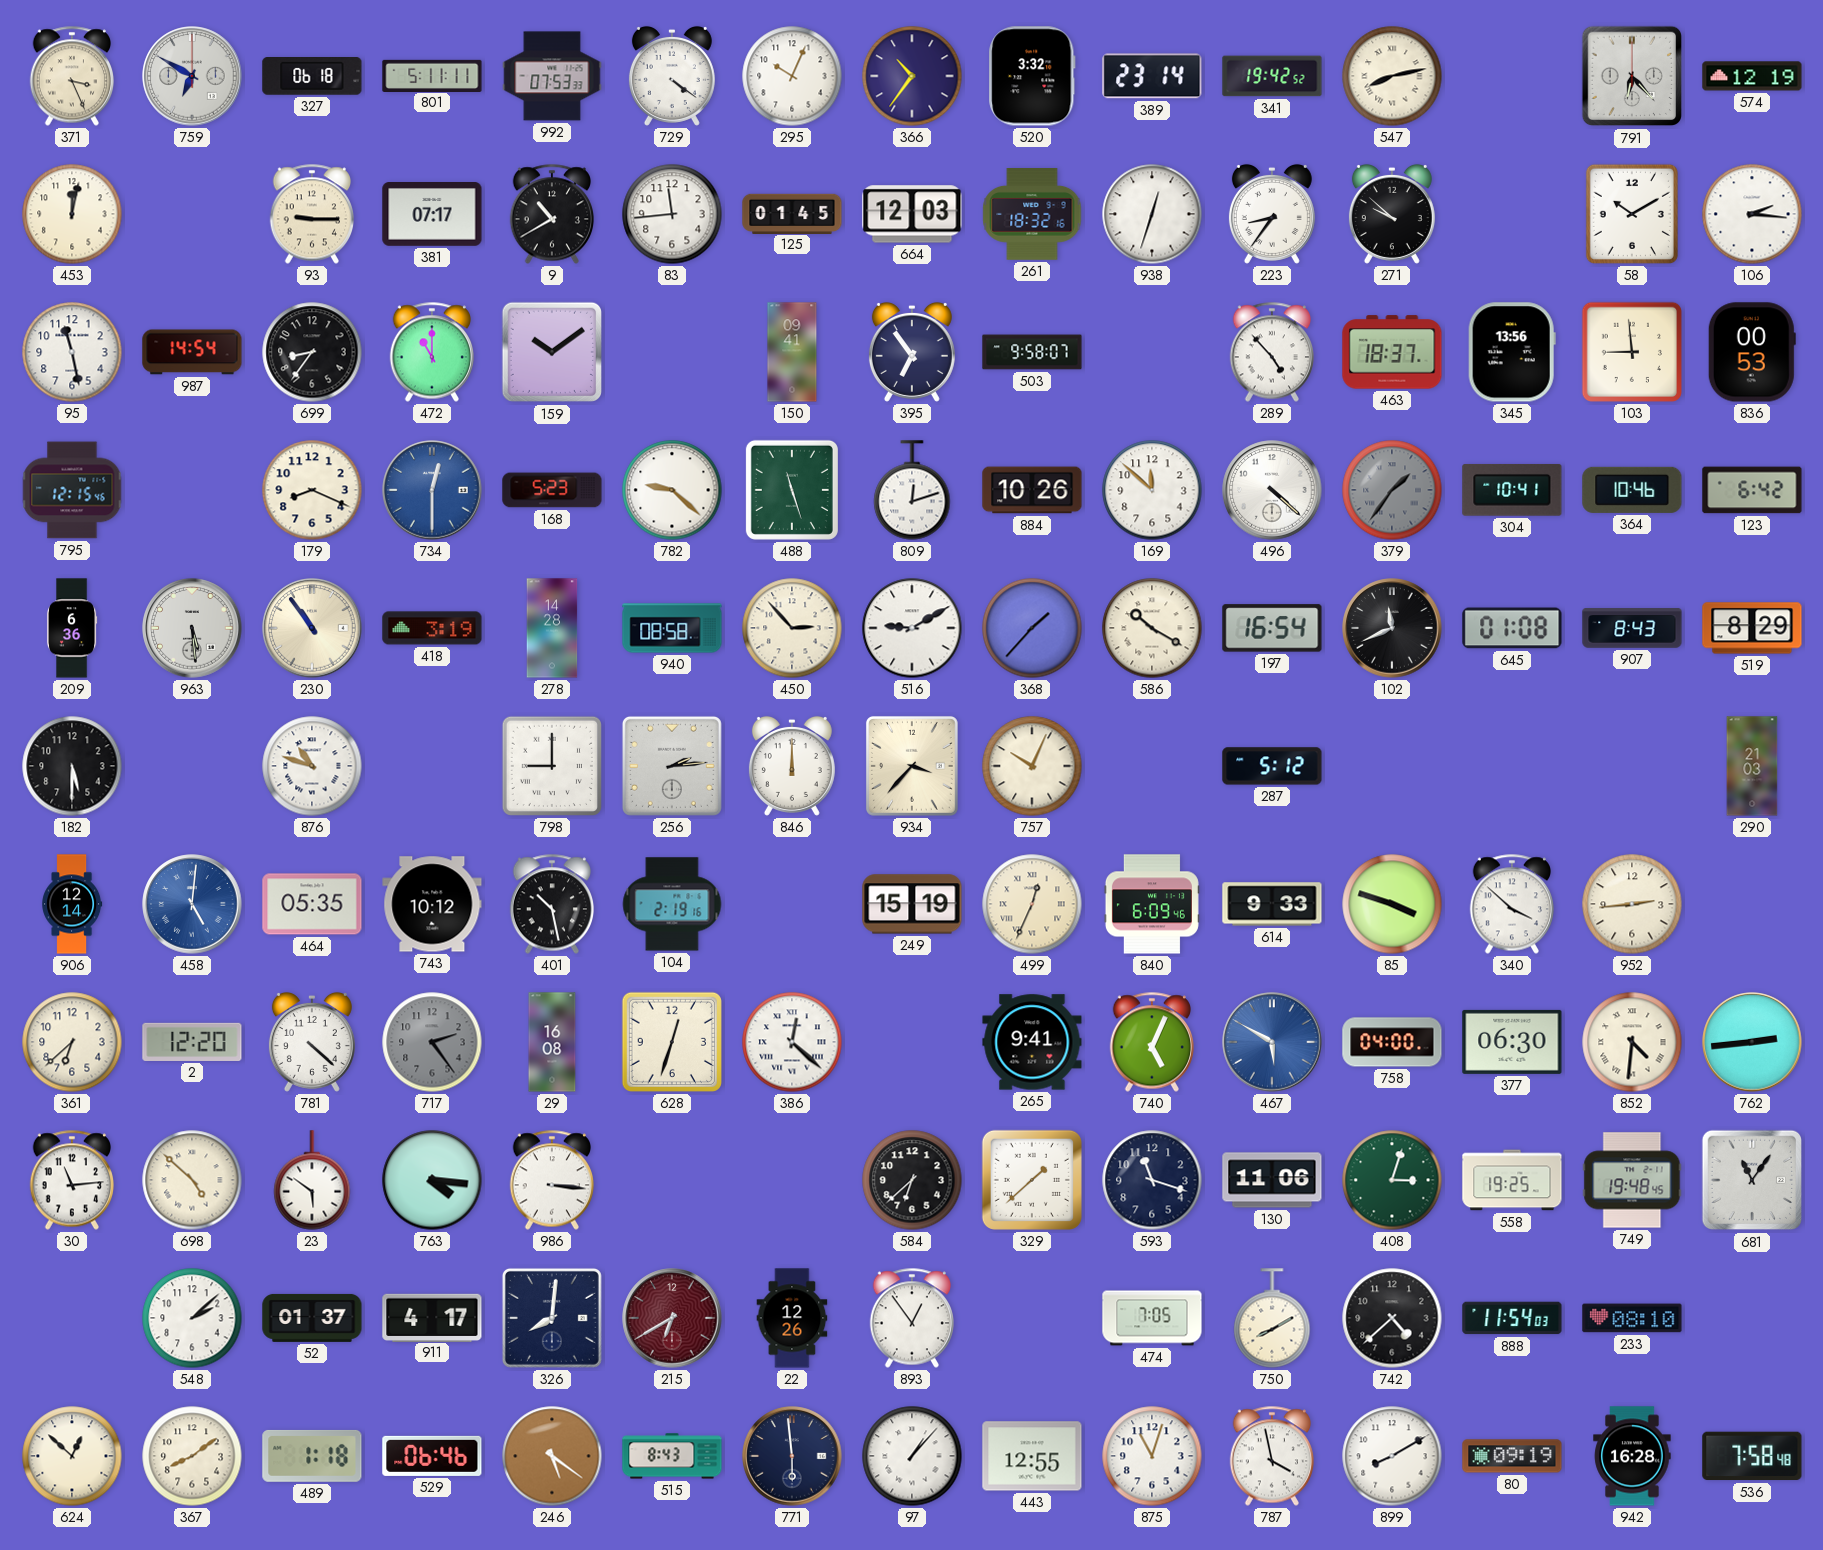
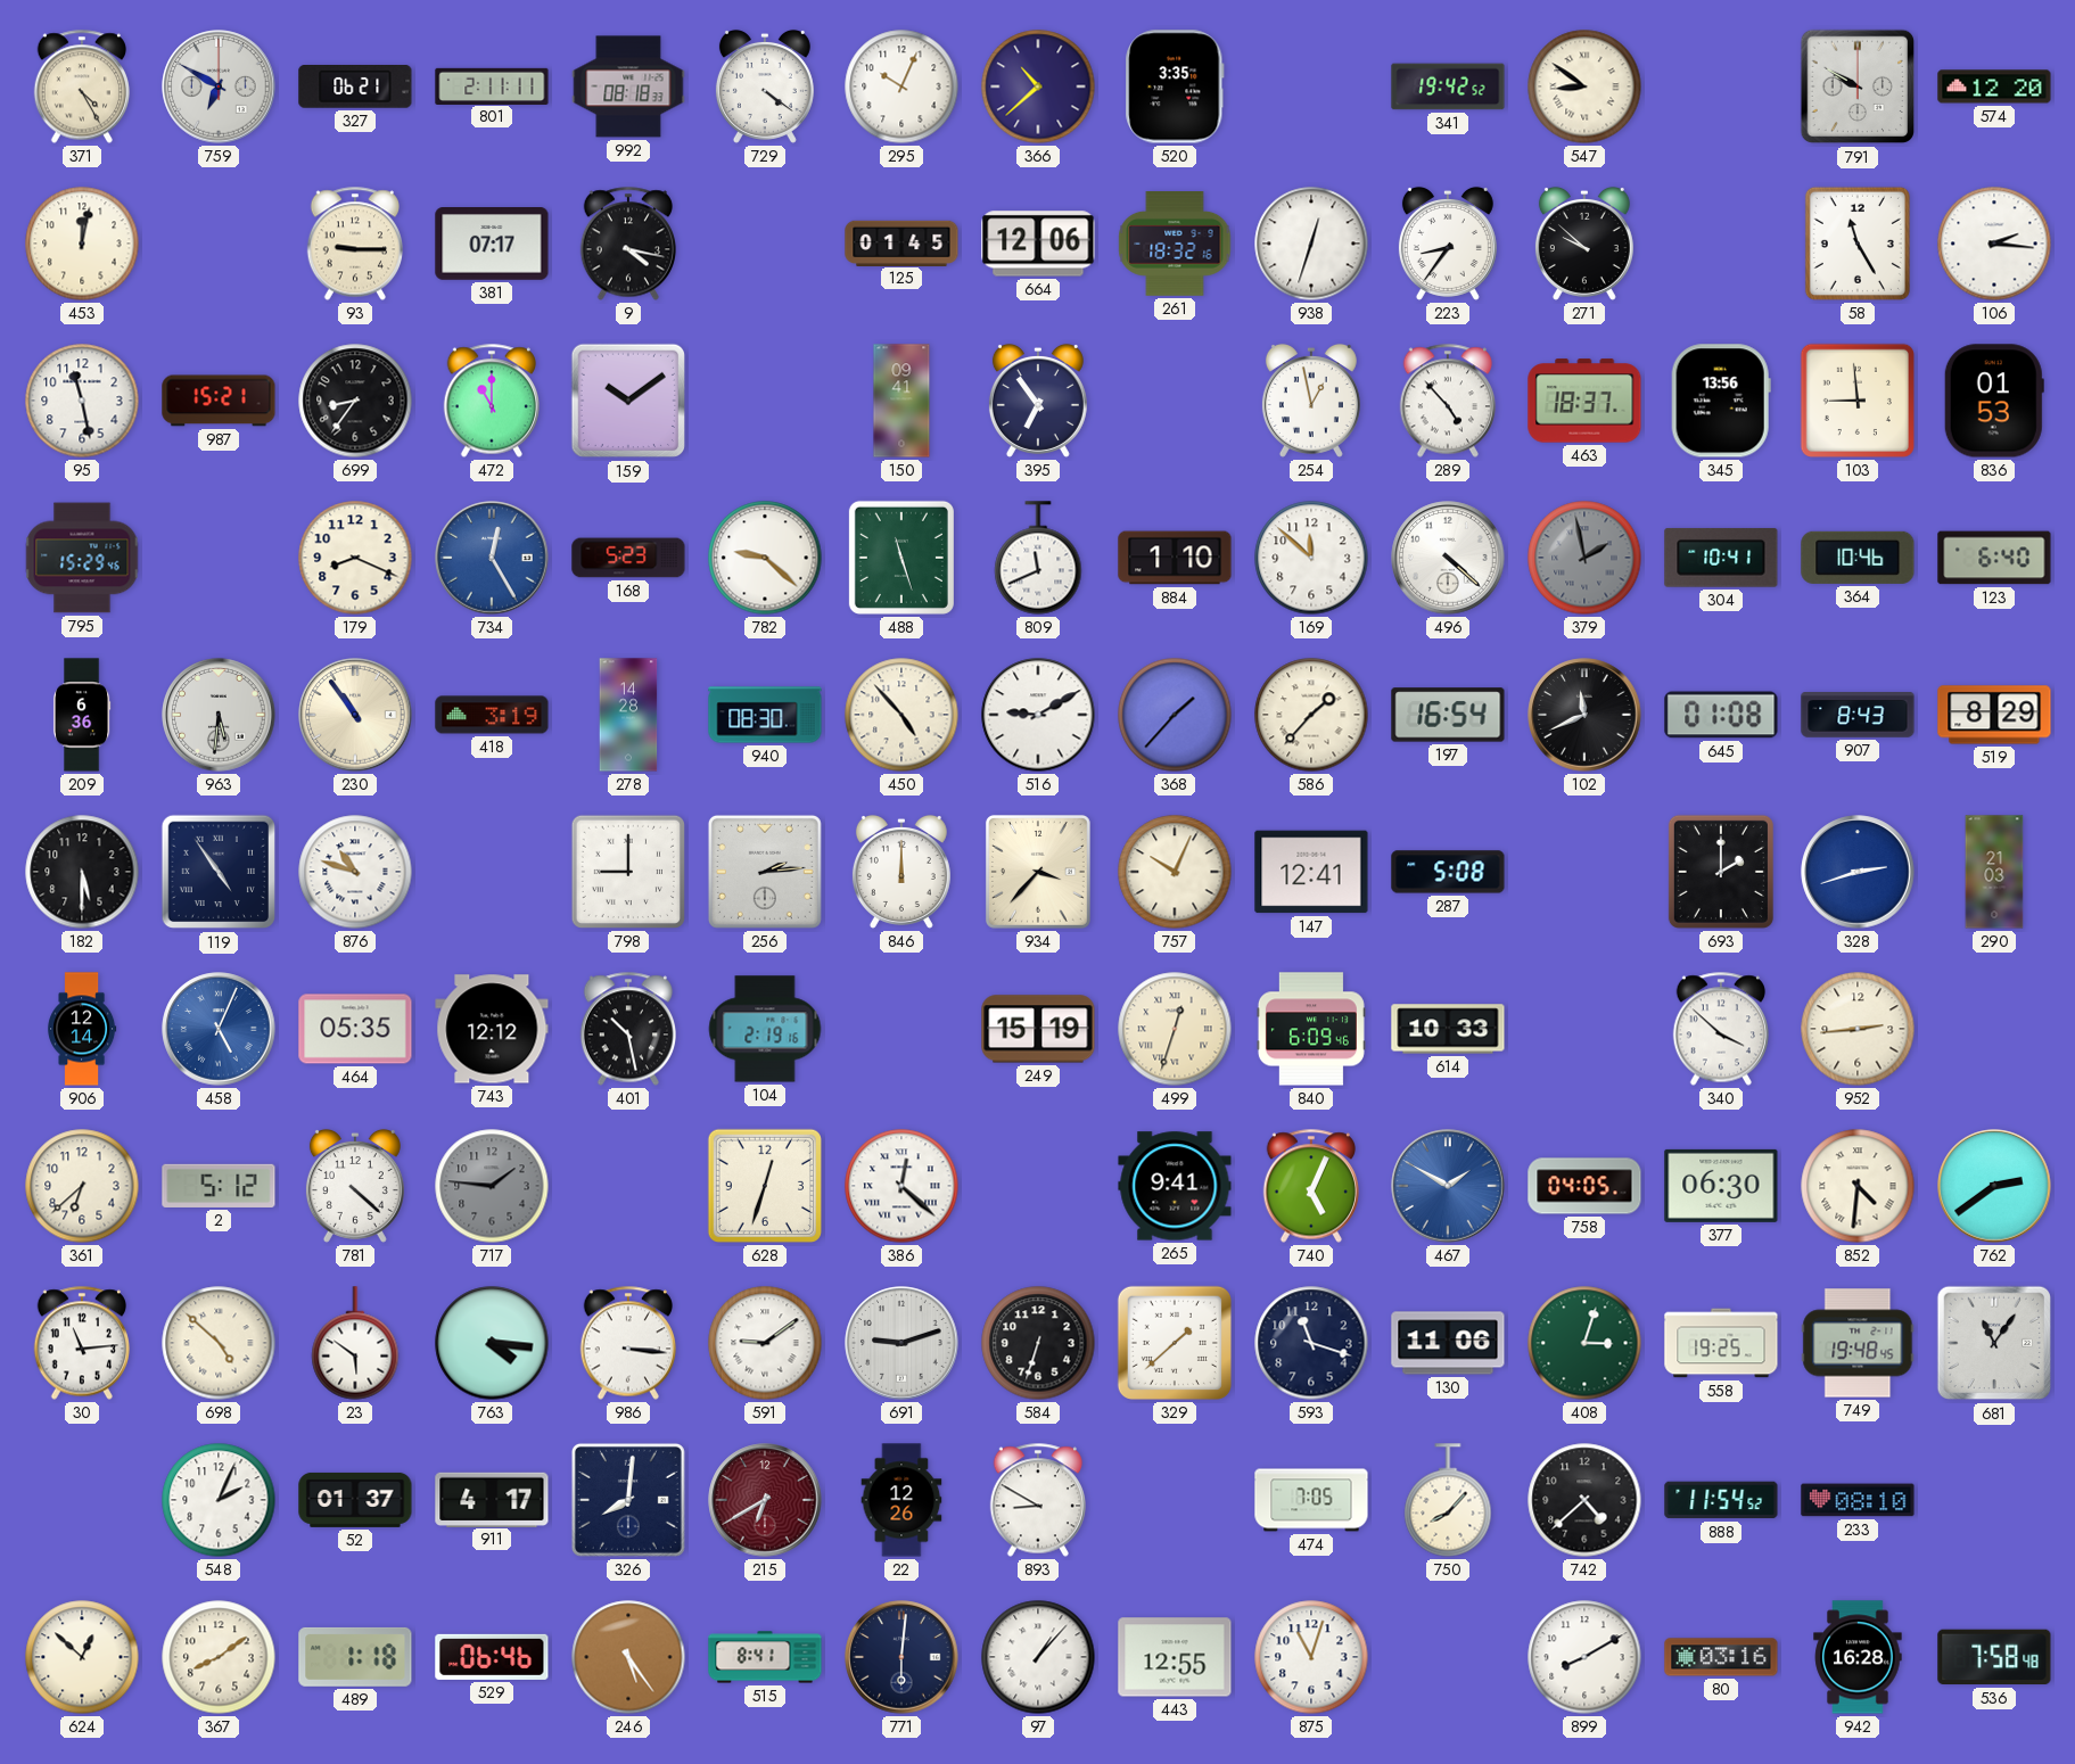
371: 3:26 -> 4:25
327: 06:18 -> 06:21
801: 5:11 -> 2:11
992: 07:53 -> 08:18
366: 10:36 -> 10:38
520: 3:32 -> 3:35
389: 23:14 -> none
547: 8:13 -> 8:51
791: 6:23 -> 9:50
574: 12:19 -> 12:20
9: 10:40 -> 4:17
83: 11:44 -> none
664: 12:03 -> 12:06
58: 10:10 -> 11:25
987: 14:54 -> 15:21
503: 9:58 -> none
254: none -> 12:58
836: 00:53 -> 01:53
795: 12:15 -> 15:29
734: 12:30 -> 12:25
809: 12:12 -> 11:41
884: 10:26 -> 1:10
379: 1:36 -> 1:58
123: 6:42 -> 6:40
963: 5:29 -> 5:31
940: 08:58 -> 08:30
450: 2:53 -> 4:53
586: 10:20 -> 1:37
119: none -> 4:54
147: none -> 12:41
287: 5:12 -> 5:08
693: none -> 2:00
328: none -> 2:42
458: 5:01 -> 5:04
743: 10:12 -> 12:12
499: 12:34 -> 12:33
614: 9:33 -> 10:33
85: 3:48 -> none
2: 12:20 -> 5:12
717: 2:24 -> 1:46
29: 16:08 -> none
467: 5:50 -> 1:50
758: 04:00 -> 04:05
762: 2:44 -> 2:39
591: none -> 9:09
691: none -> 9:12
584: 6:38 -> 6:33
548: 2:08 -> 2:04
893: 12:54 -> 8:50
750: 8:10 -> 8:07
888: 11:54:03 -> 11:54:52
246: 5:21 -> 5:24
515: 8:43 -> 8:41
771: 5:59 -> 6:01
787: 3:58 -> none
80: 09:19 -> 03:16
